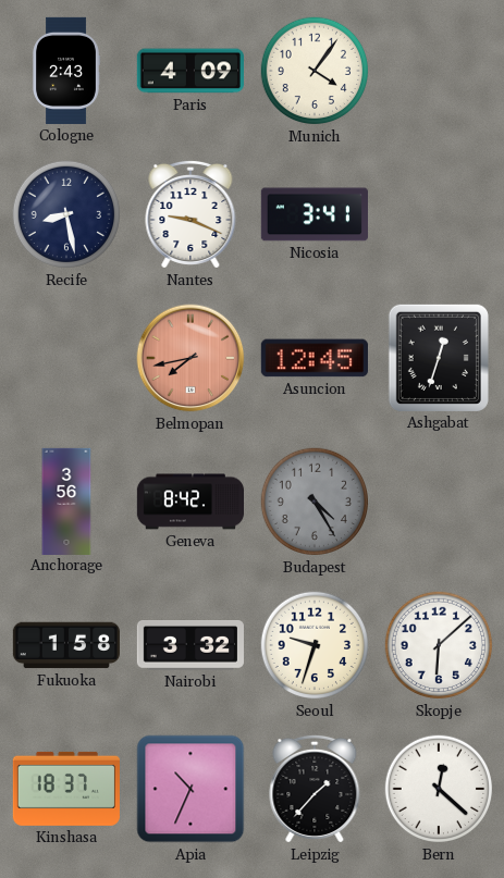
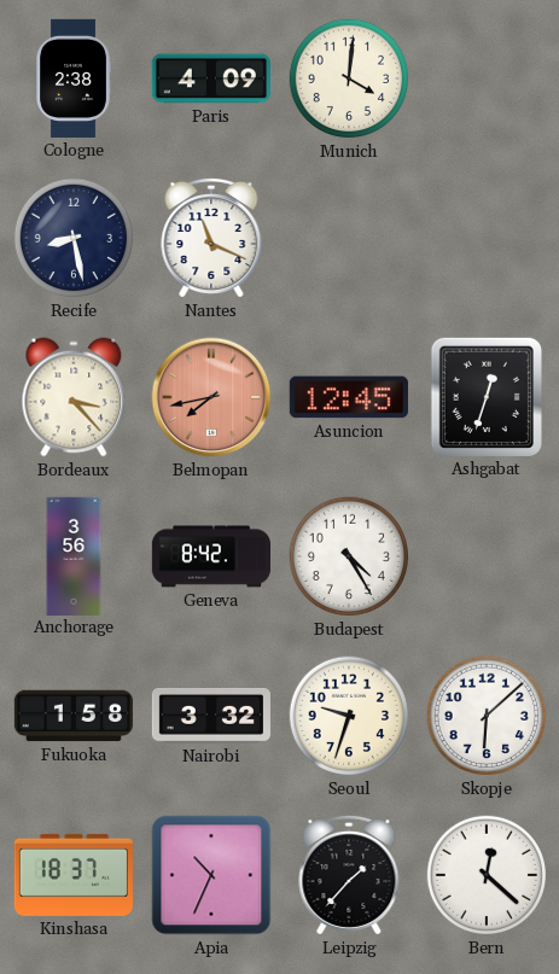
Cologne: 2:43 -> 2:38
Munich: 4:06 -> 4:01
Nantes: 9:19 -> 11:19
Nicosia: 3:41 -> none
Bordeaux: none -> 3:23
Budapest dial: grey -> white
